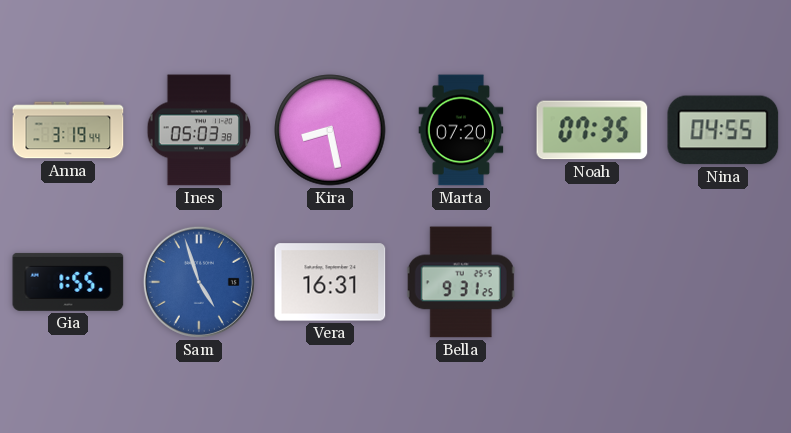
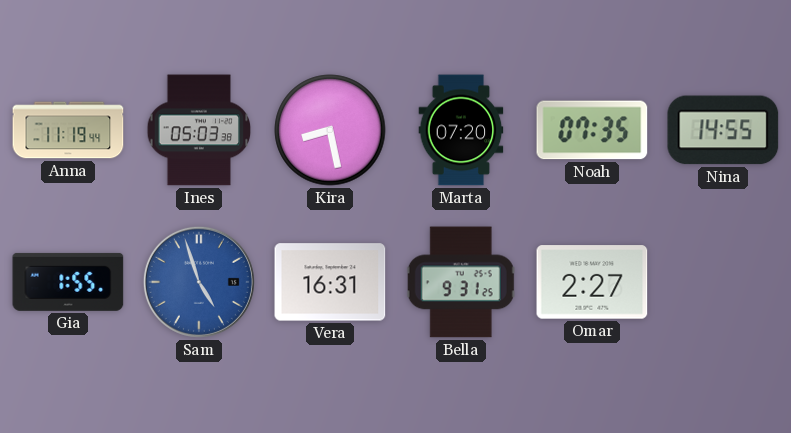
Anna: 3:19 -> 11:19
Nina: 04:55 -> 14:55
Omar: none -> 2:27
